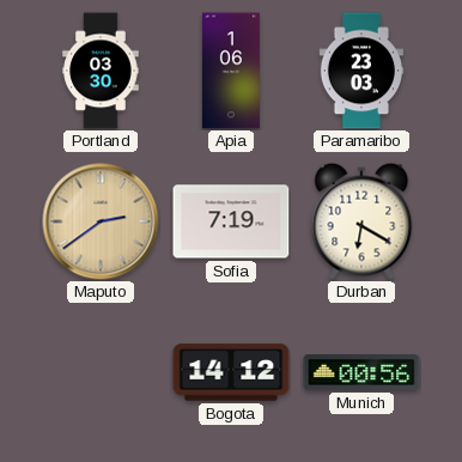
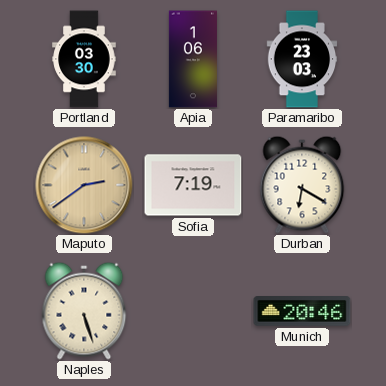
Naples: none -> 5:27
Bogota: 14:12 -> none
Munich: 00:56 -> 20:46
